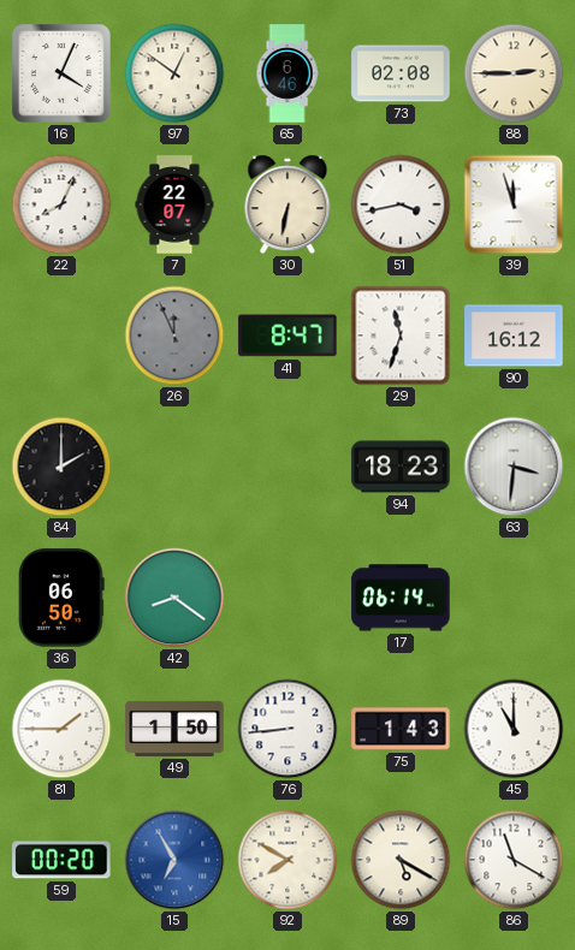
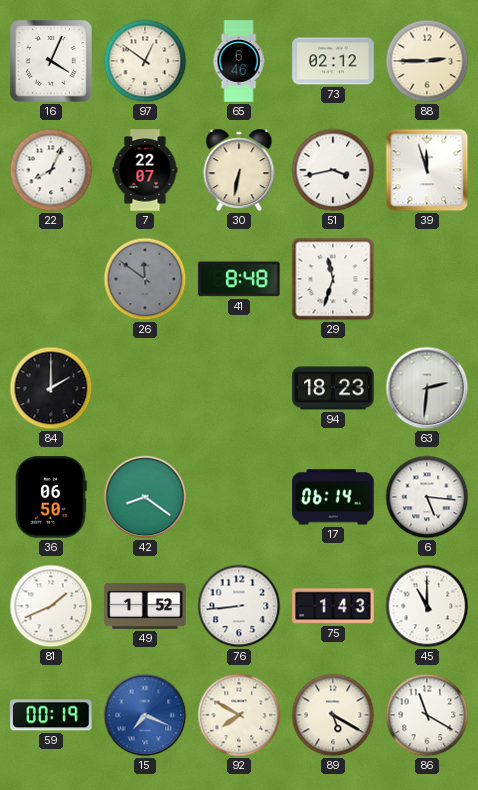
73: 02:08 -> 02:12
26: 11:56 -> 11:51
41: 8:47 -> 8:48
90: 16:12 -> none
63: 3:31 -> 2:31
6: none -> 5:16
81: 1:45 -> 1:41
49: 1:50 -> 1:52
59: 00:20 -> 00:19
15: 6:55 -> 7:19
